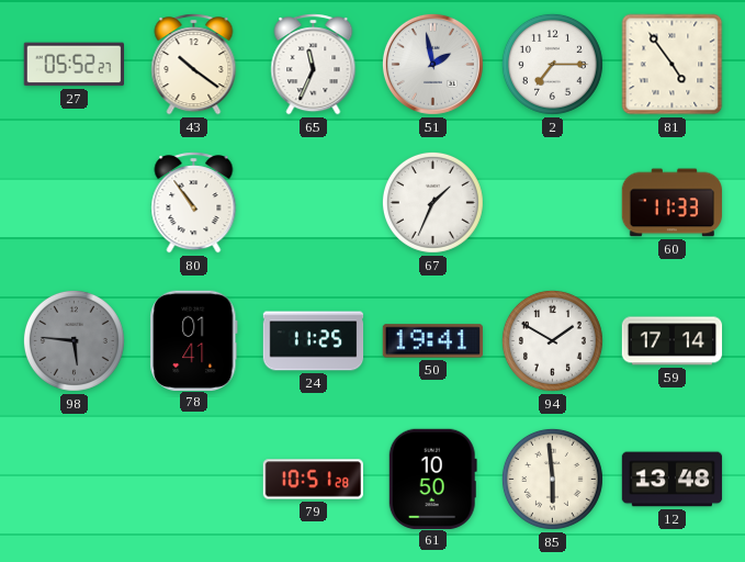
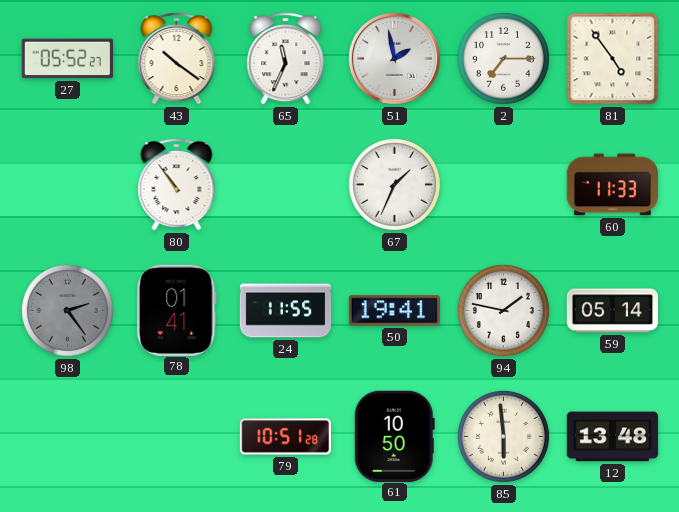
98: 5:46 -> 2:24
24: 11:25 -> 11:55
94: 1:50 -> 1:47
59: 17:14 -> 05:14
